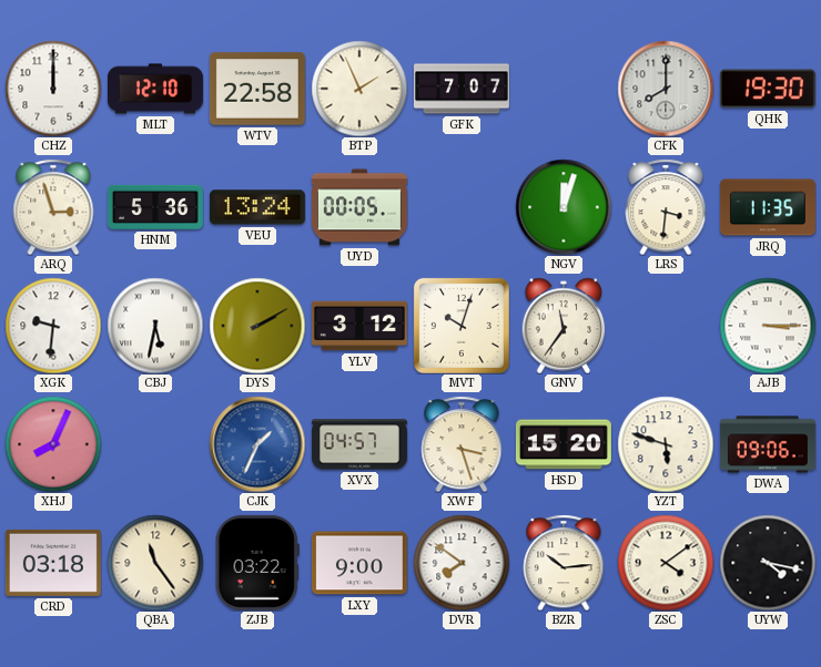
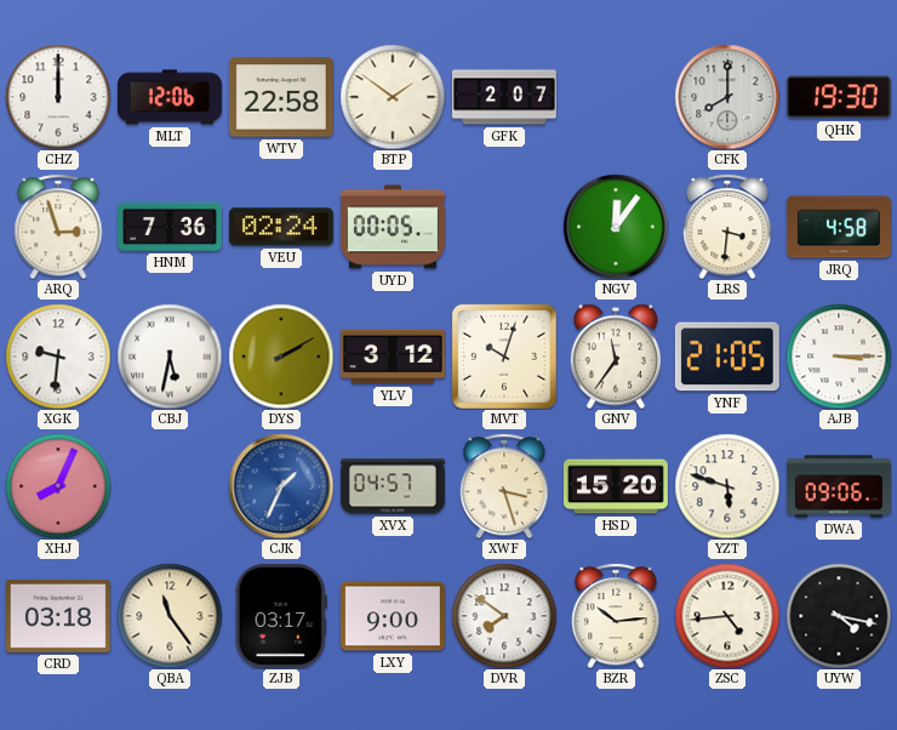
MLT: 12:10 -> 12:06
BTP: 1:56 -> 1:51
GFK: 7:07 -> 2:07
HNM: 5:36 -> 7:36
VEU: 13:24 -> 02:24
NGV: 12:03 -> 12:06
JRQ: 11:35 -> 4:58
YNF: none -> 21:05
ZJB: 03:22 -> 03:17
ZSC: 4:09 -> 4:44
